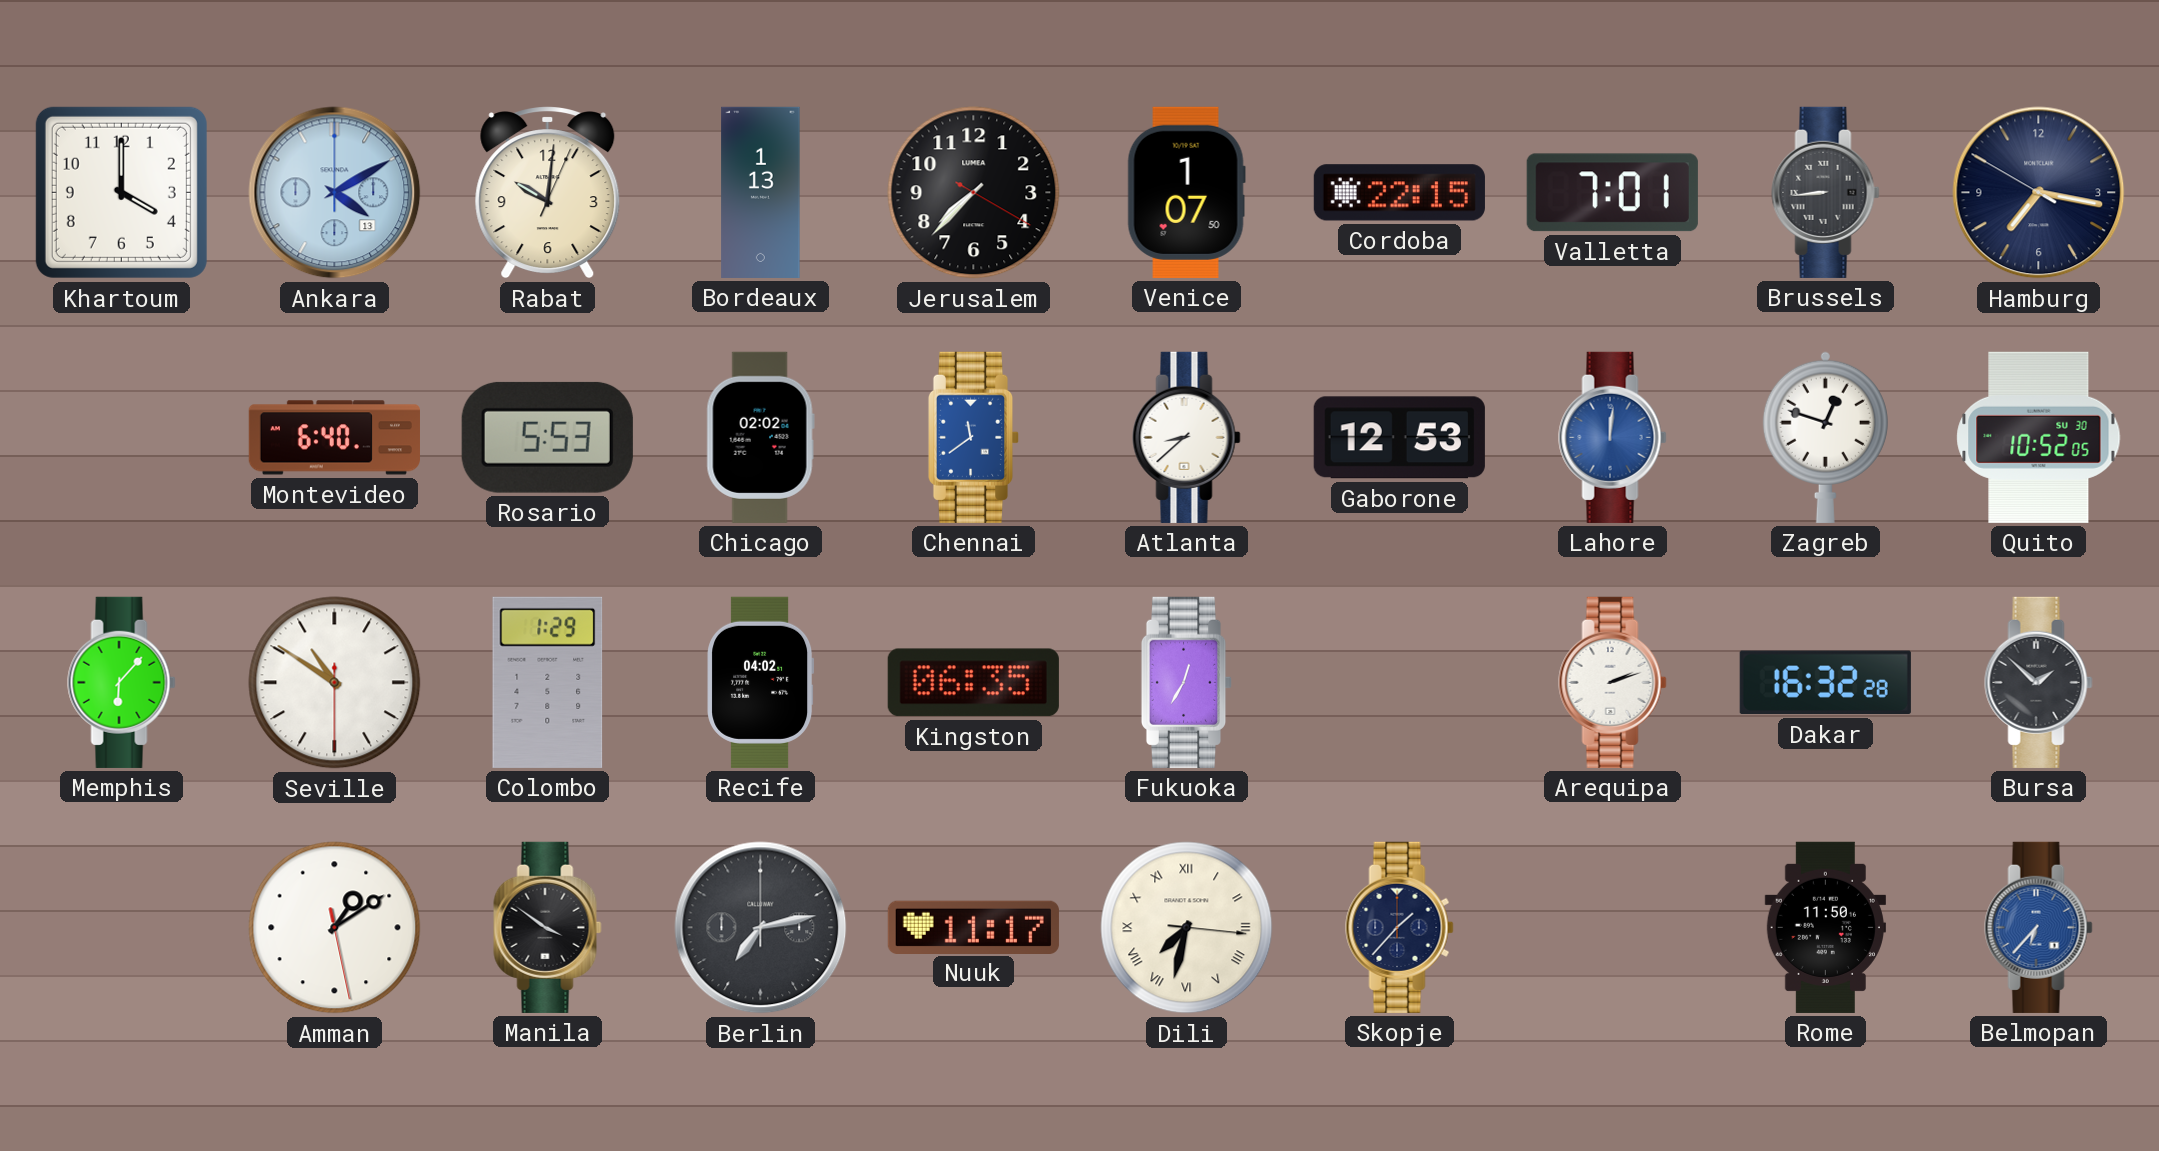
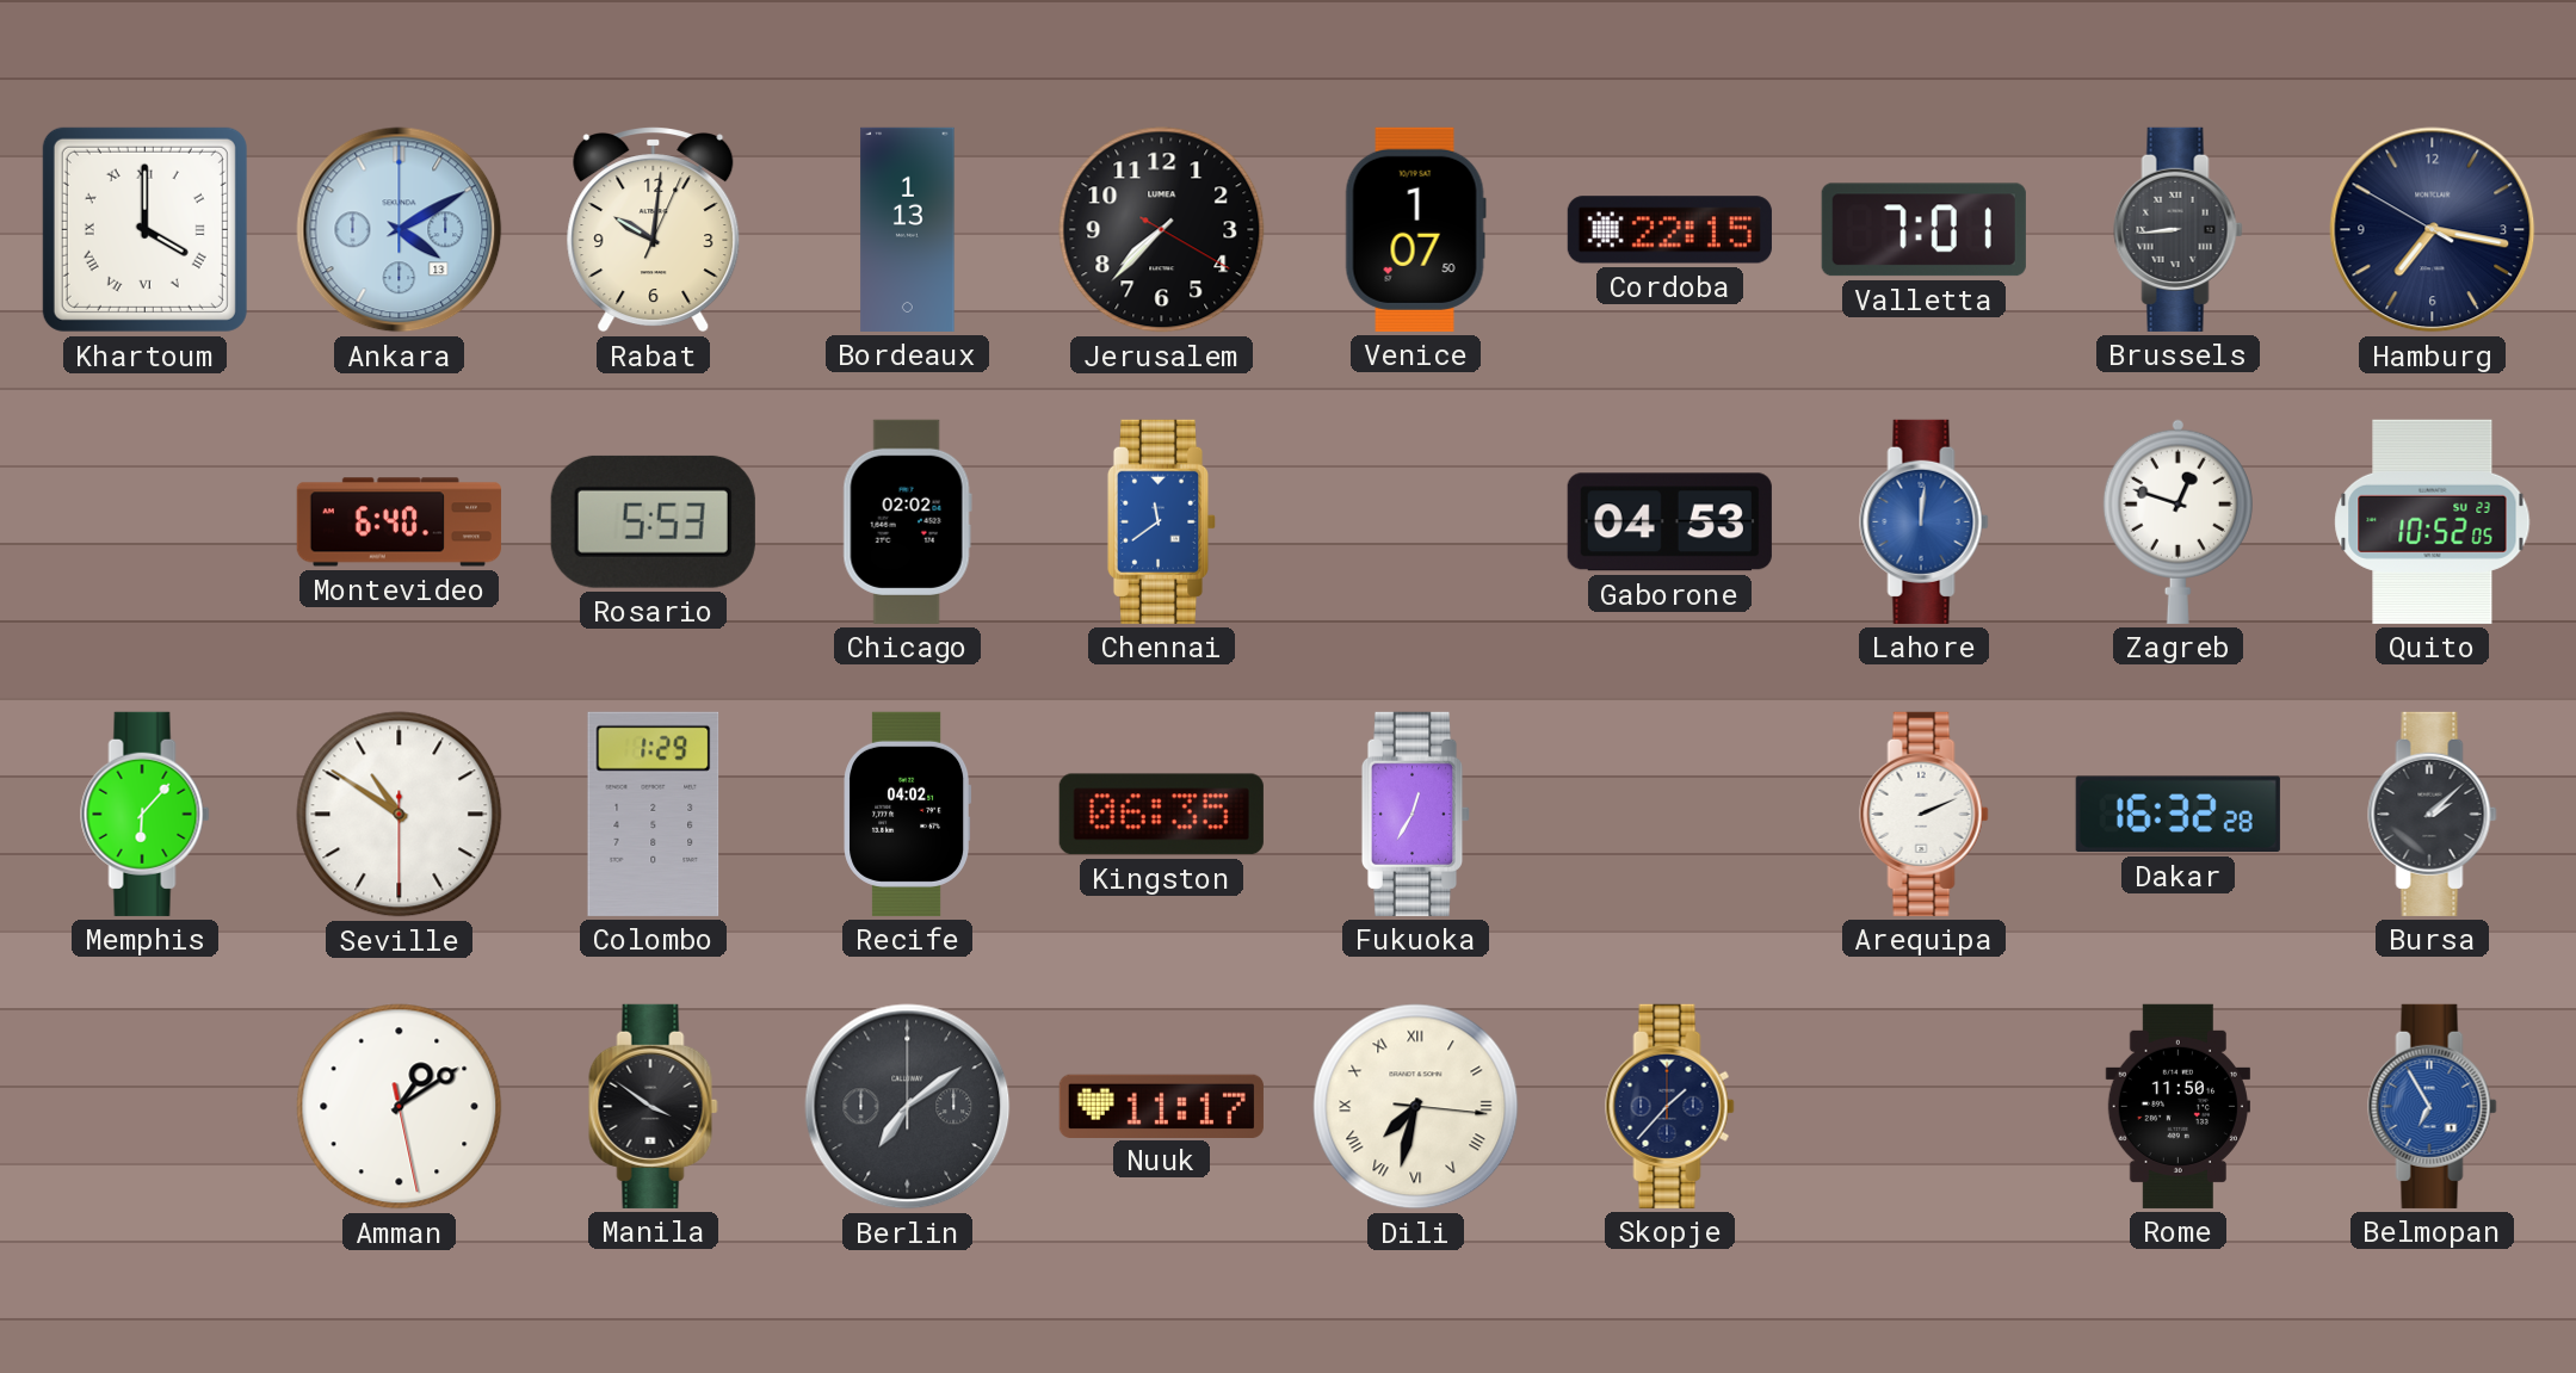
Khartoum numerals: Arabic -> Roman
Atlanta: 8:38 -> none
Gaborone: 12:53 -> 04:53
Quito date: SU 30 -> SU 23
Arequipa: 2:12 -> 2:11
Bursa: 1:52 -> 2:08
Berlin: 7:13 -> 7:09
Belmopan: 6:37 -> 6:55
